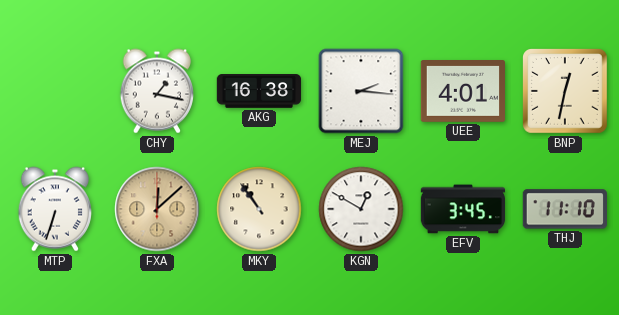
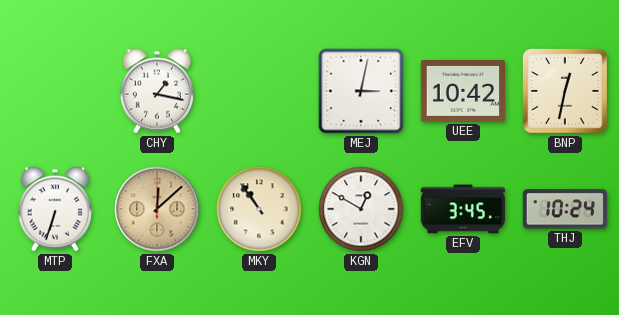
AKG: 16:38 -> none
MEJ: 2:16 -> 3:02
UEE: 4:01 -> 10:42
THJ: 11:10 -> 10:24
